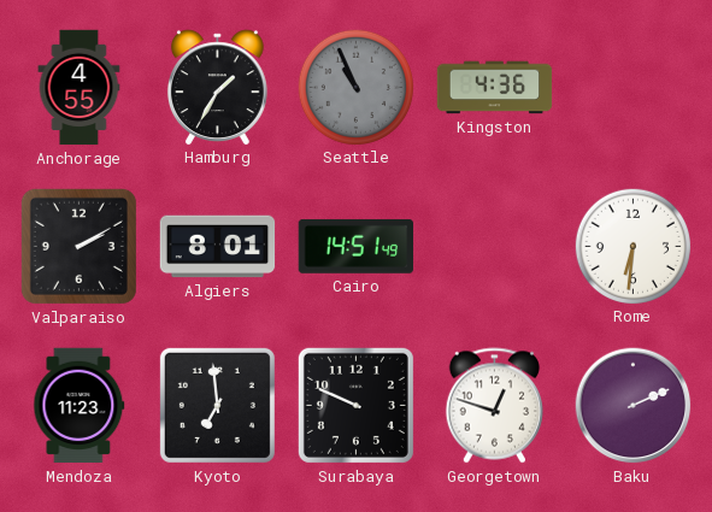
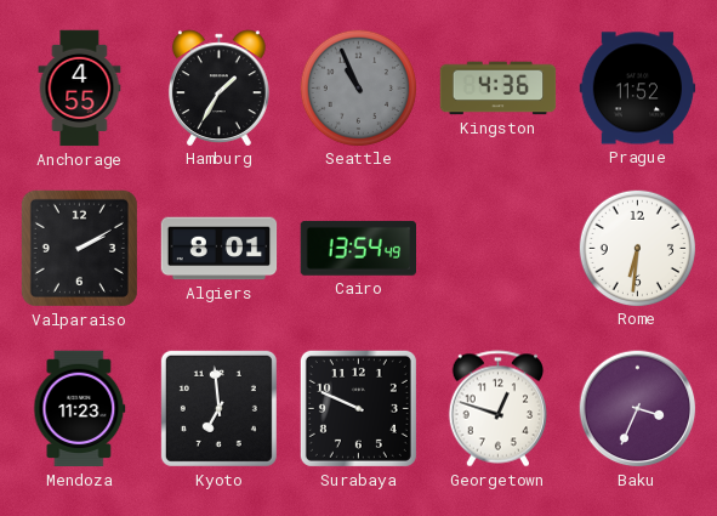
Prague: none -> 11:52
Cairo: 14:51 -> 13:54
Baku: 2:11 -> 3:34
